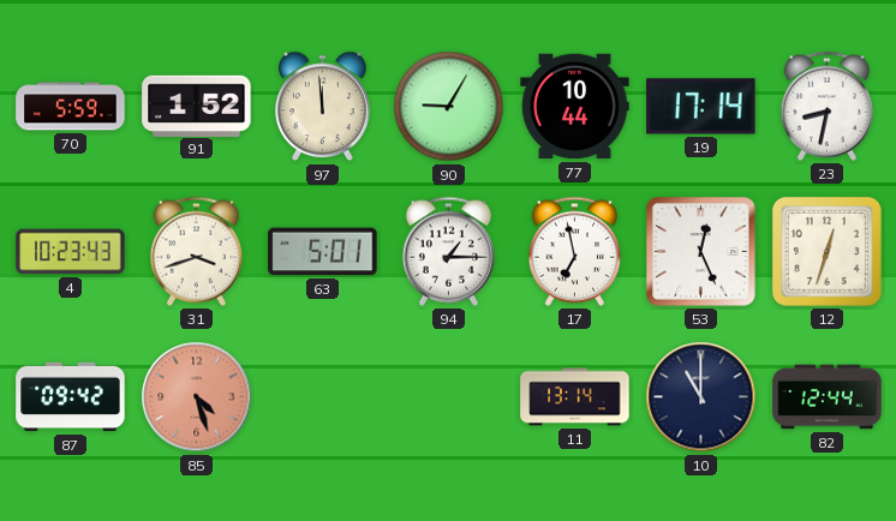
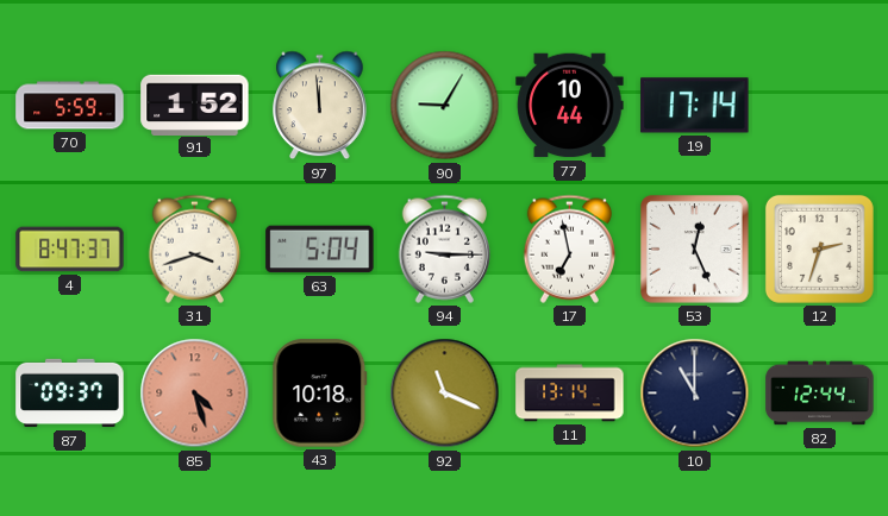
23: 8:32 -> none
4: 10:23 -> 8:47
63: 5:01 -> 5:04
94: 1:15 -> 9:15
12: 12:33 -> 2:33
87: 09:42 -> 09:37
43: none -> 10:18
92: none -> 11:19
